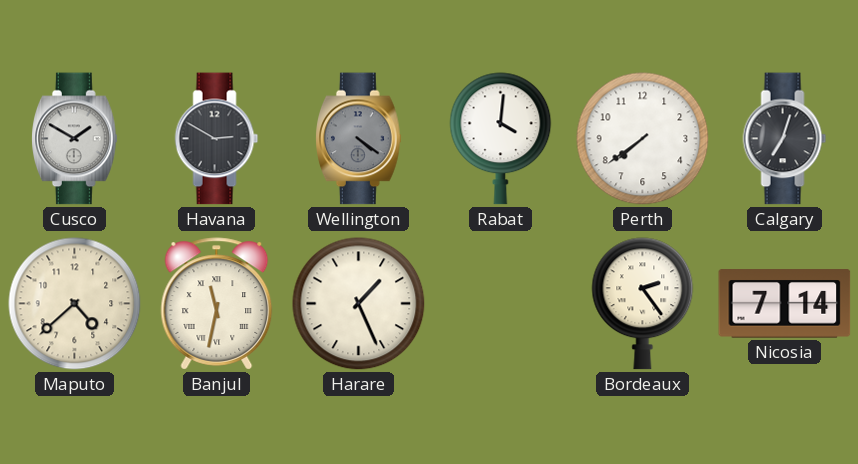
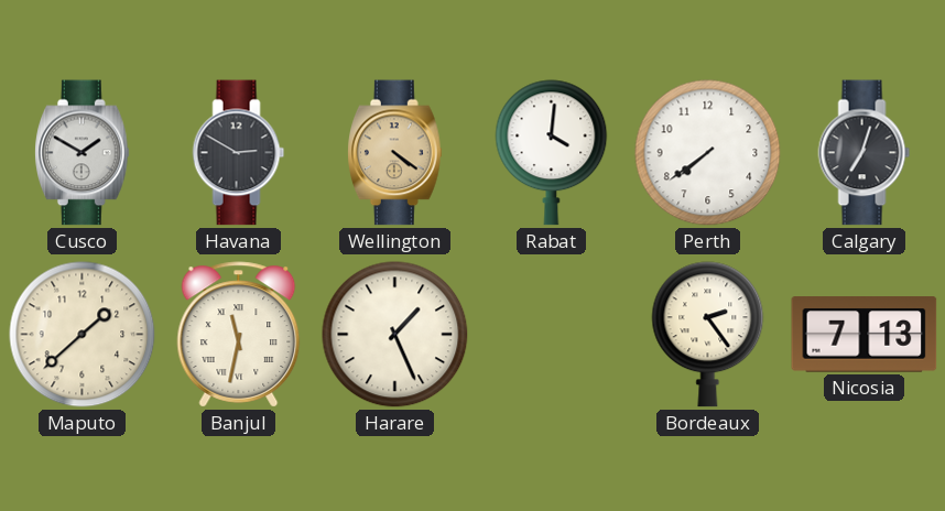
Wellington dial: grey -> champagne
Maputo: 4:38 -> 1:38
Nicosia: 7:14 -> 7:13
